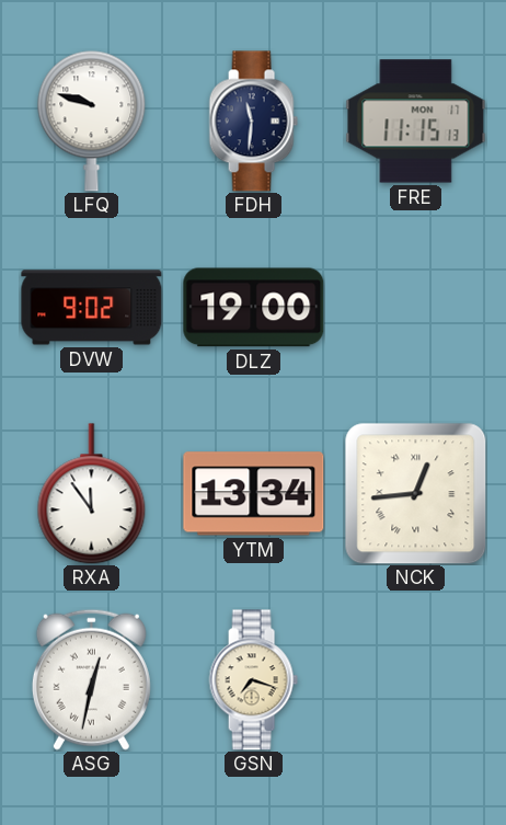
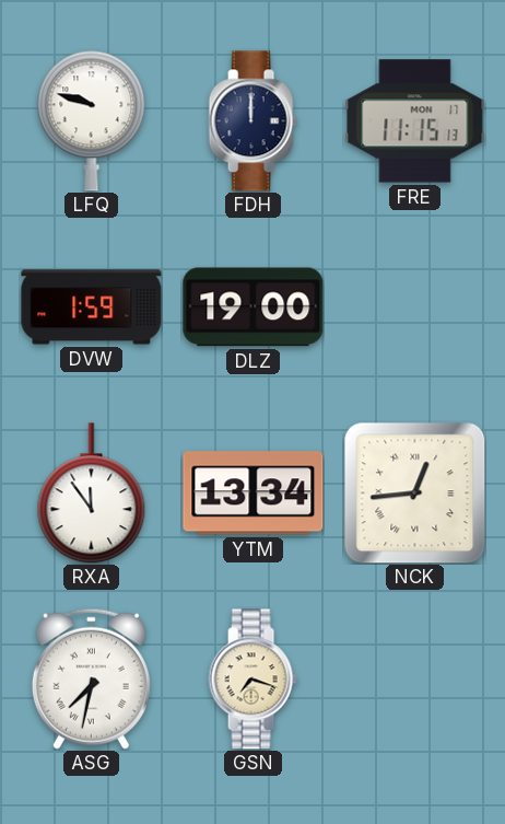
FDH: 11:31 -> 12:00
DVW: 9:02 -> 1:59
ASG: 12:32 -> 7:32
